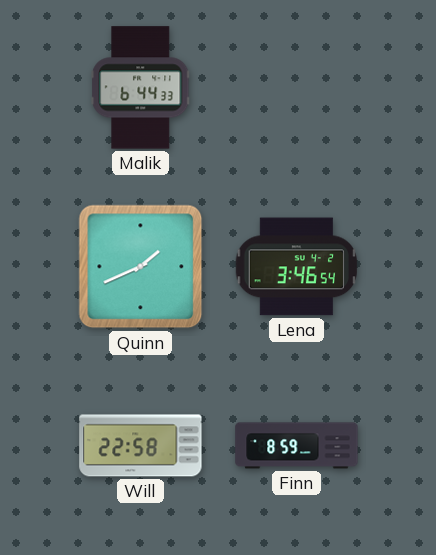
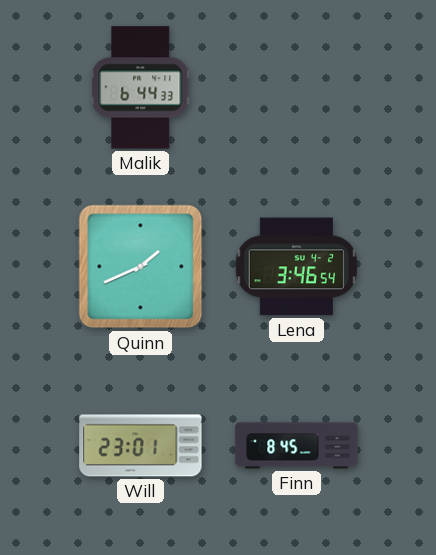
Will: 22:58 -> 23:01
Finn: 8:59 -> 8:45
